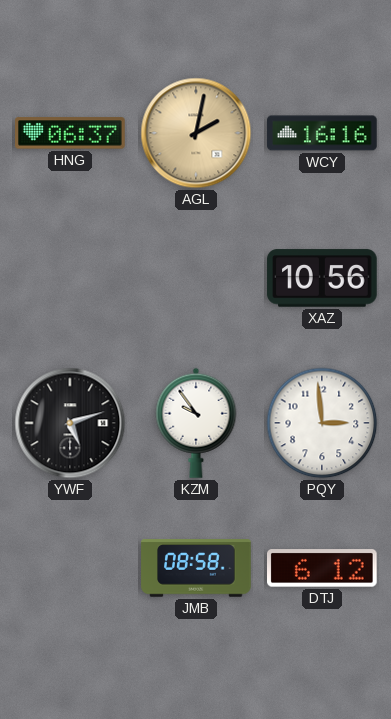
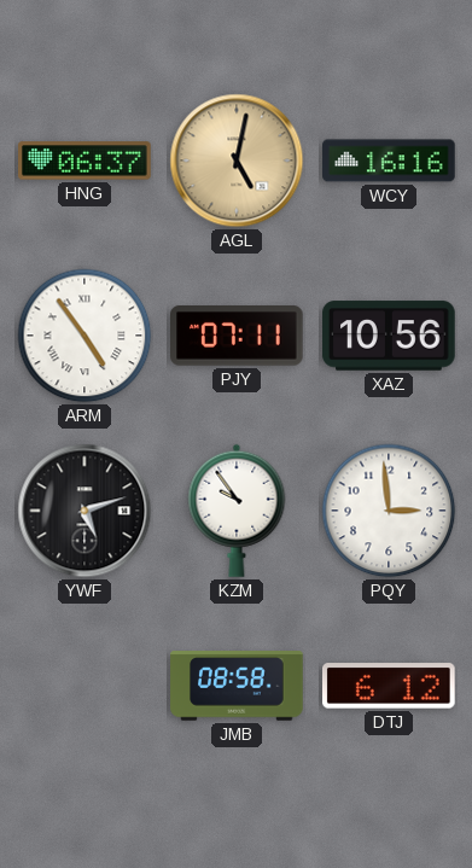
AGL: 2:02 -> 5:02
ARM: none -> 4:54
PJY: none -> 07:11
